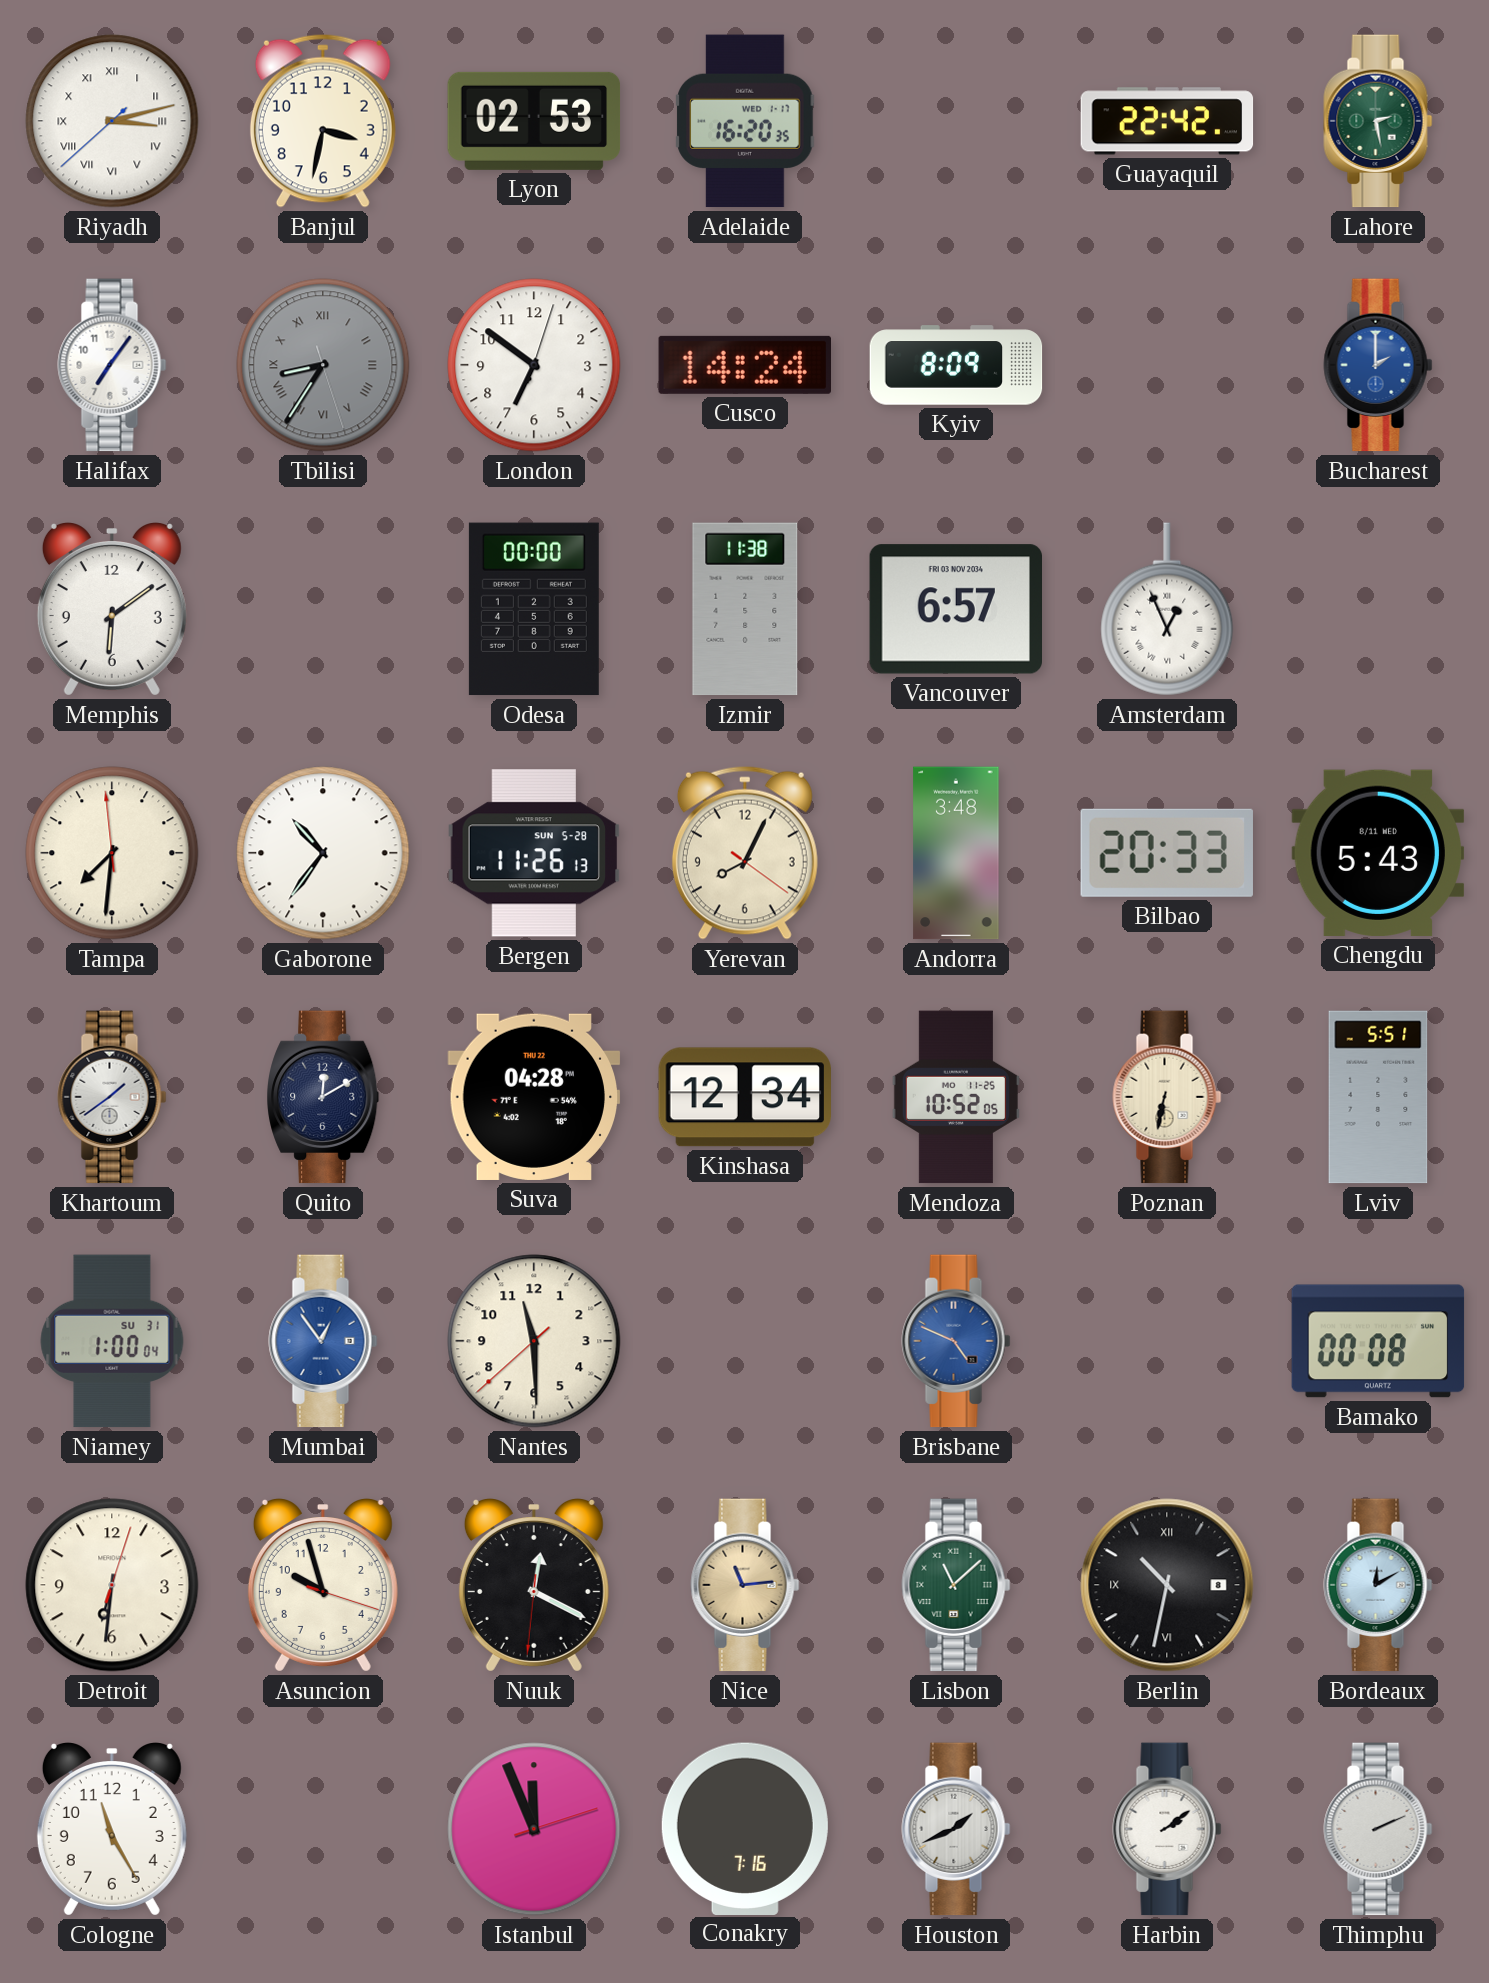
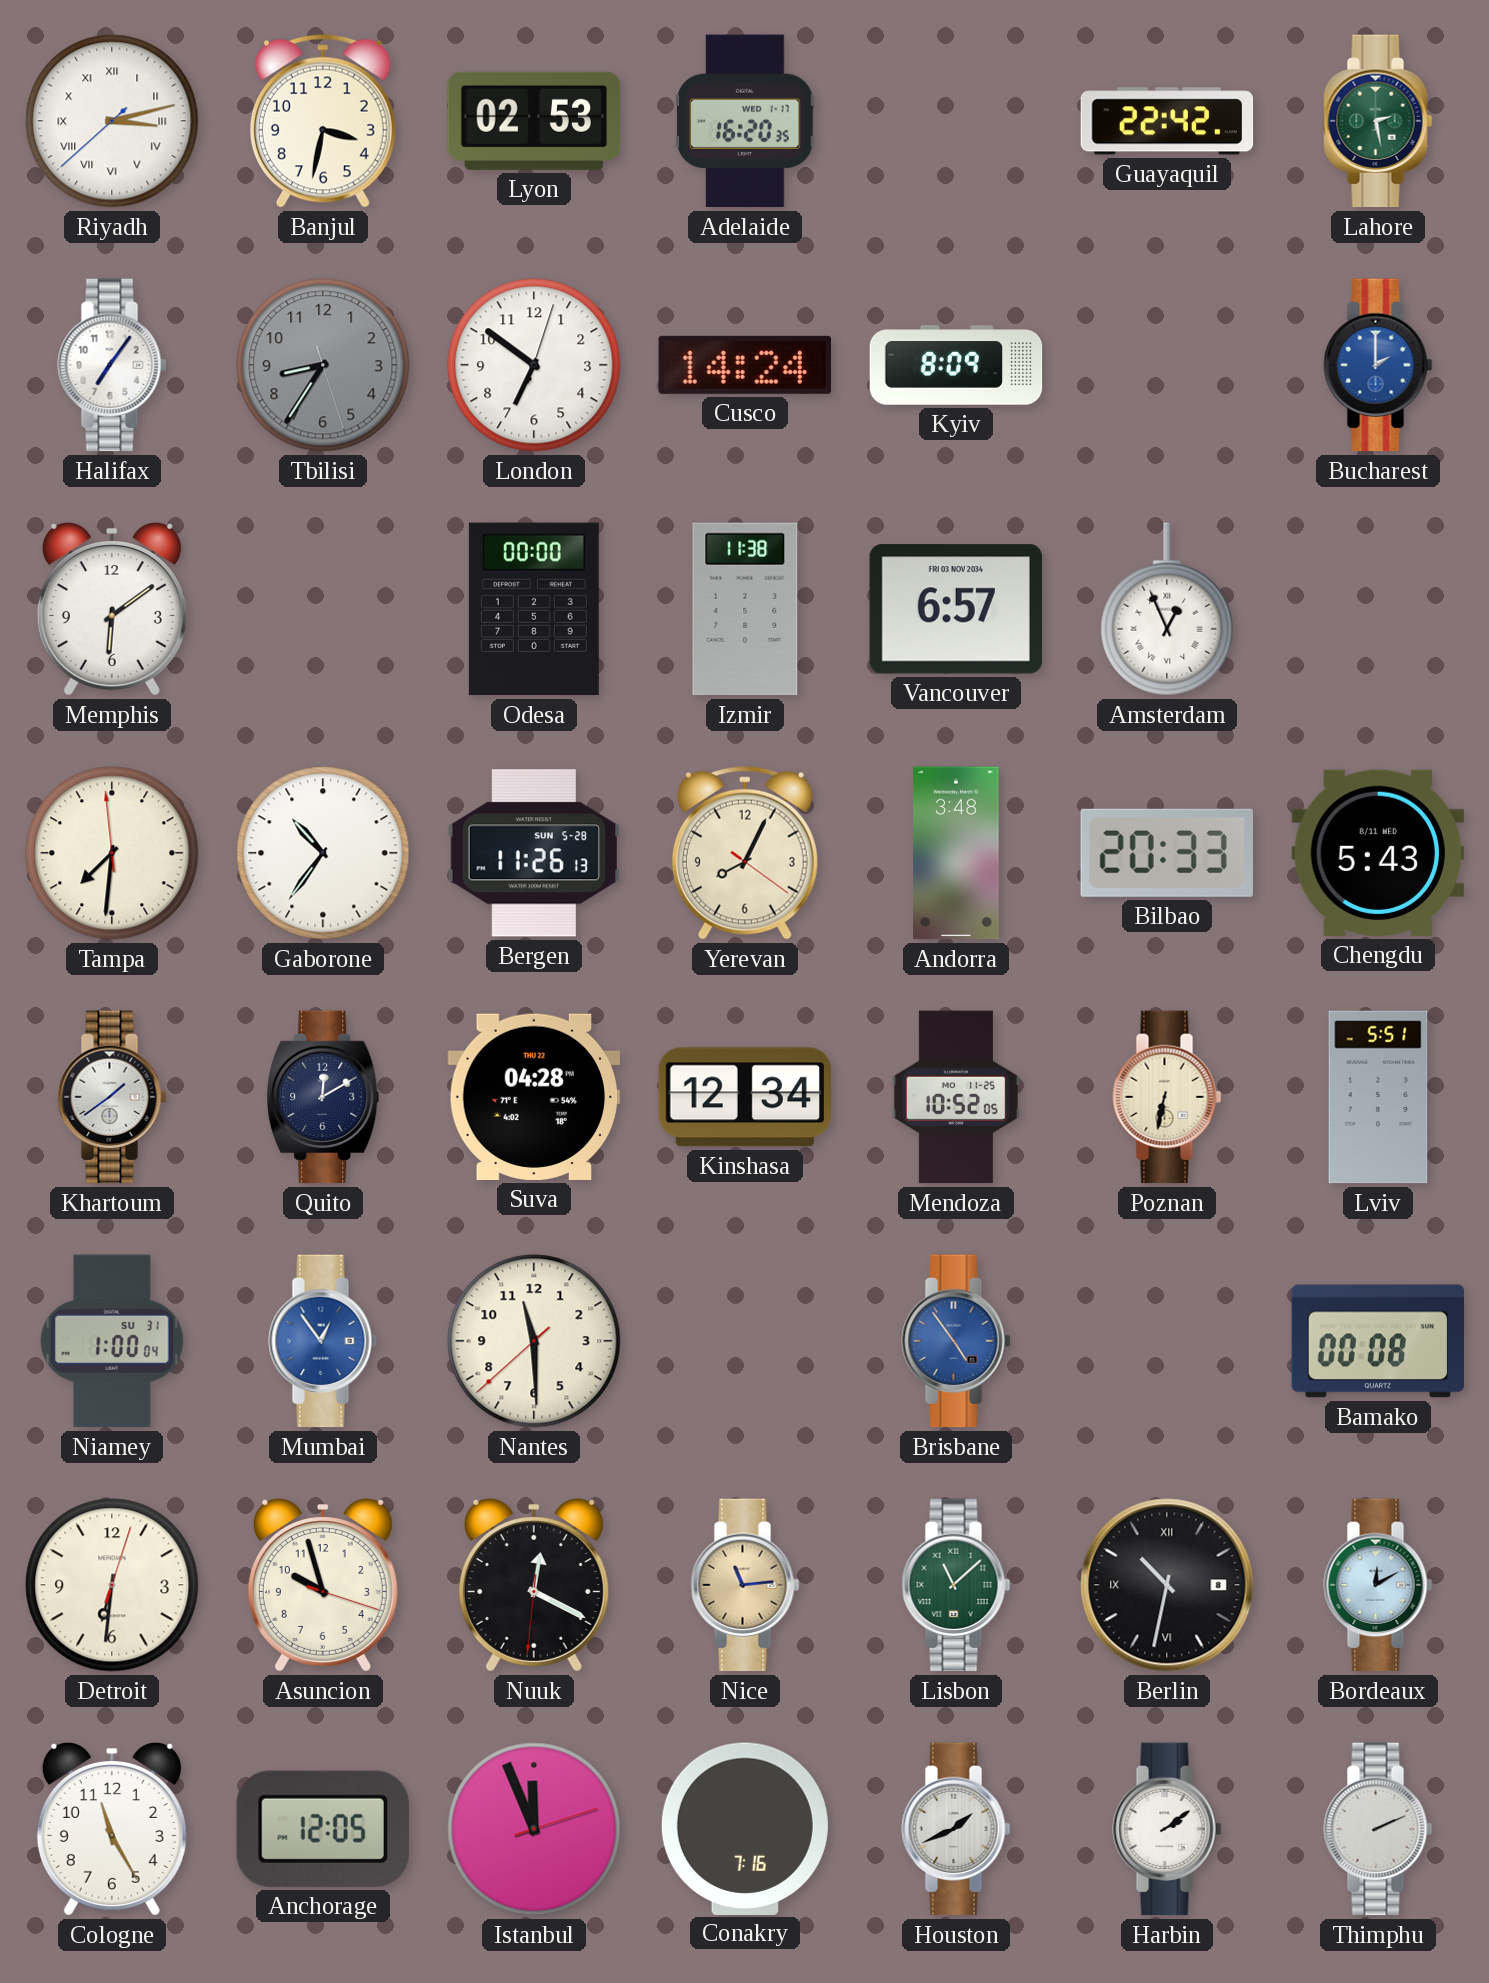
Tbilisi numerals: Roman -> Arabic
Brisbane: 4:49 -> 4:54
Anchorage: none -> 12:05
